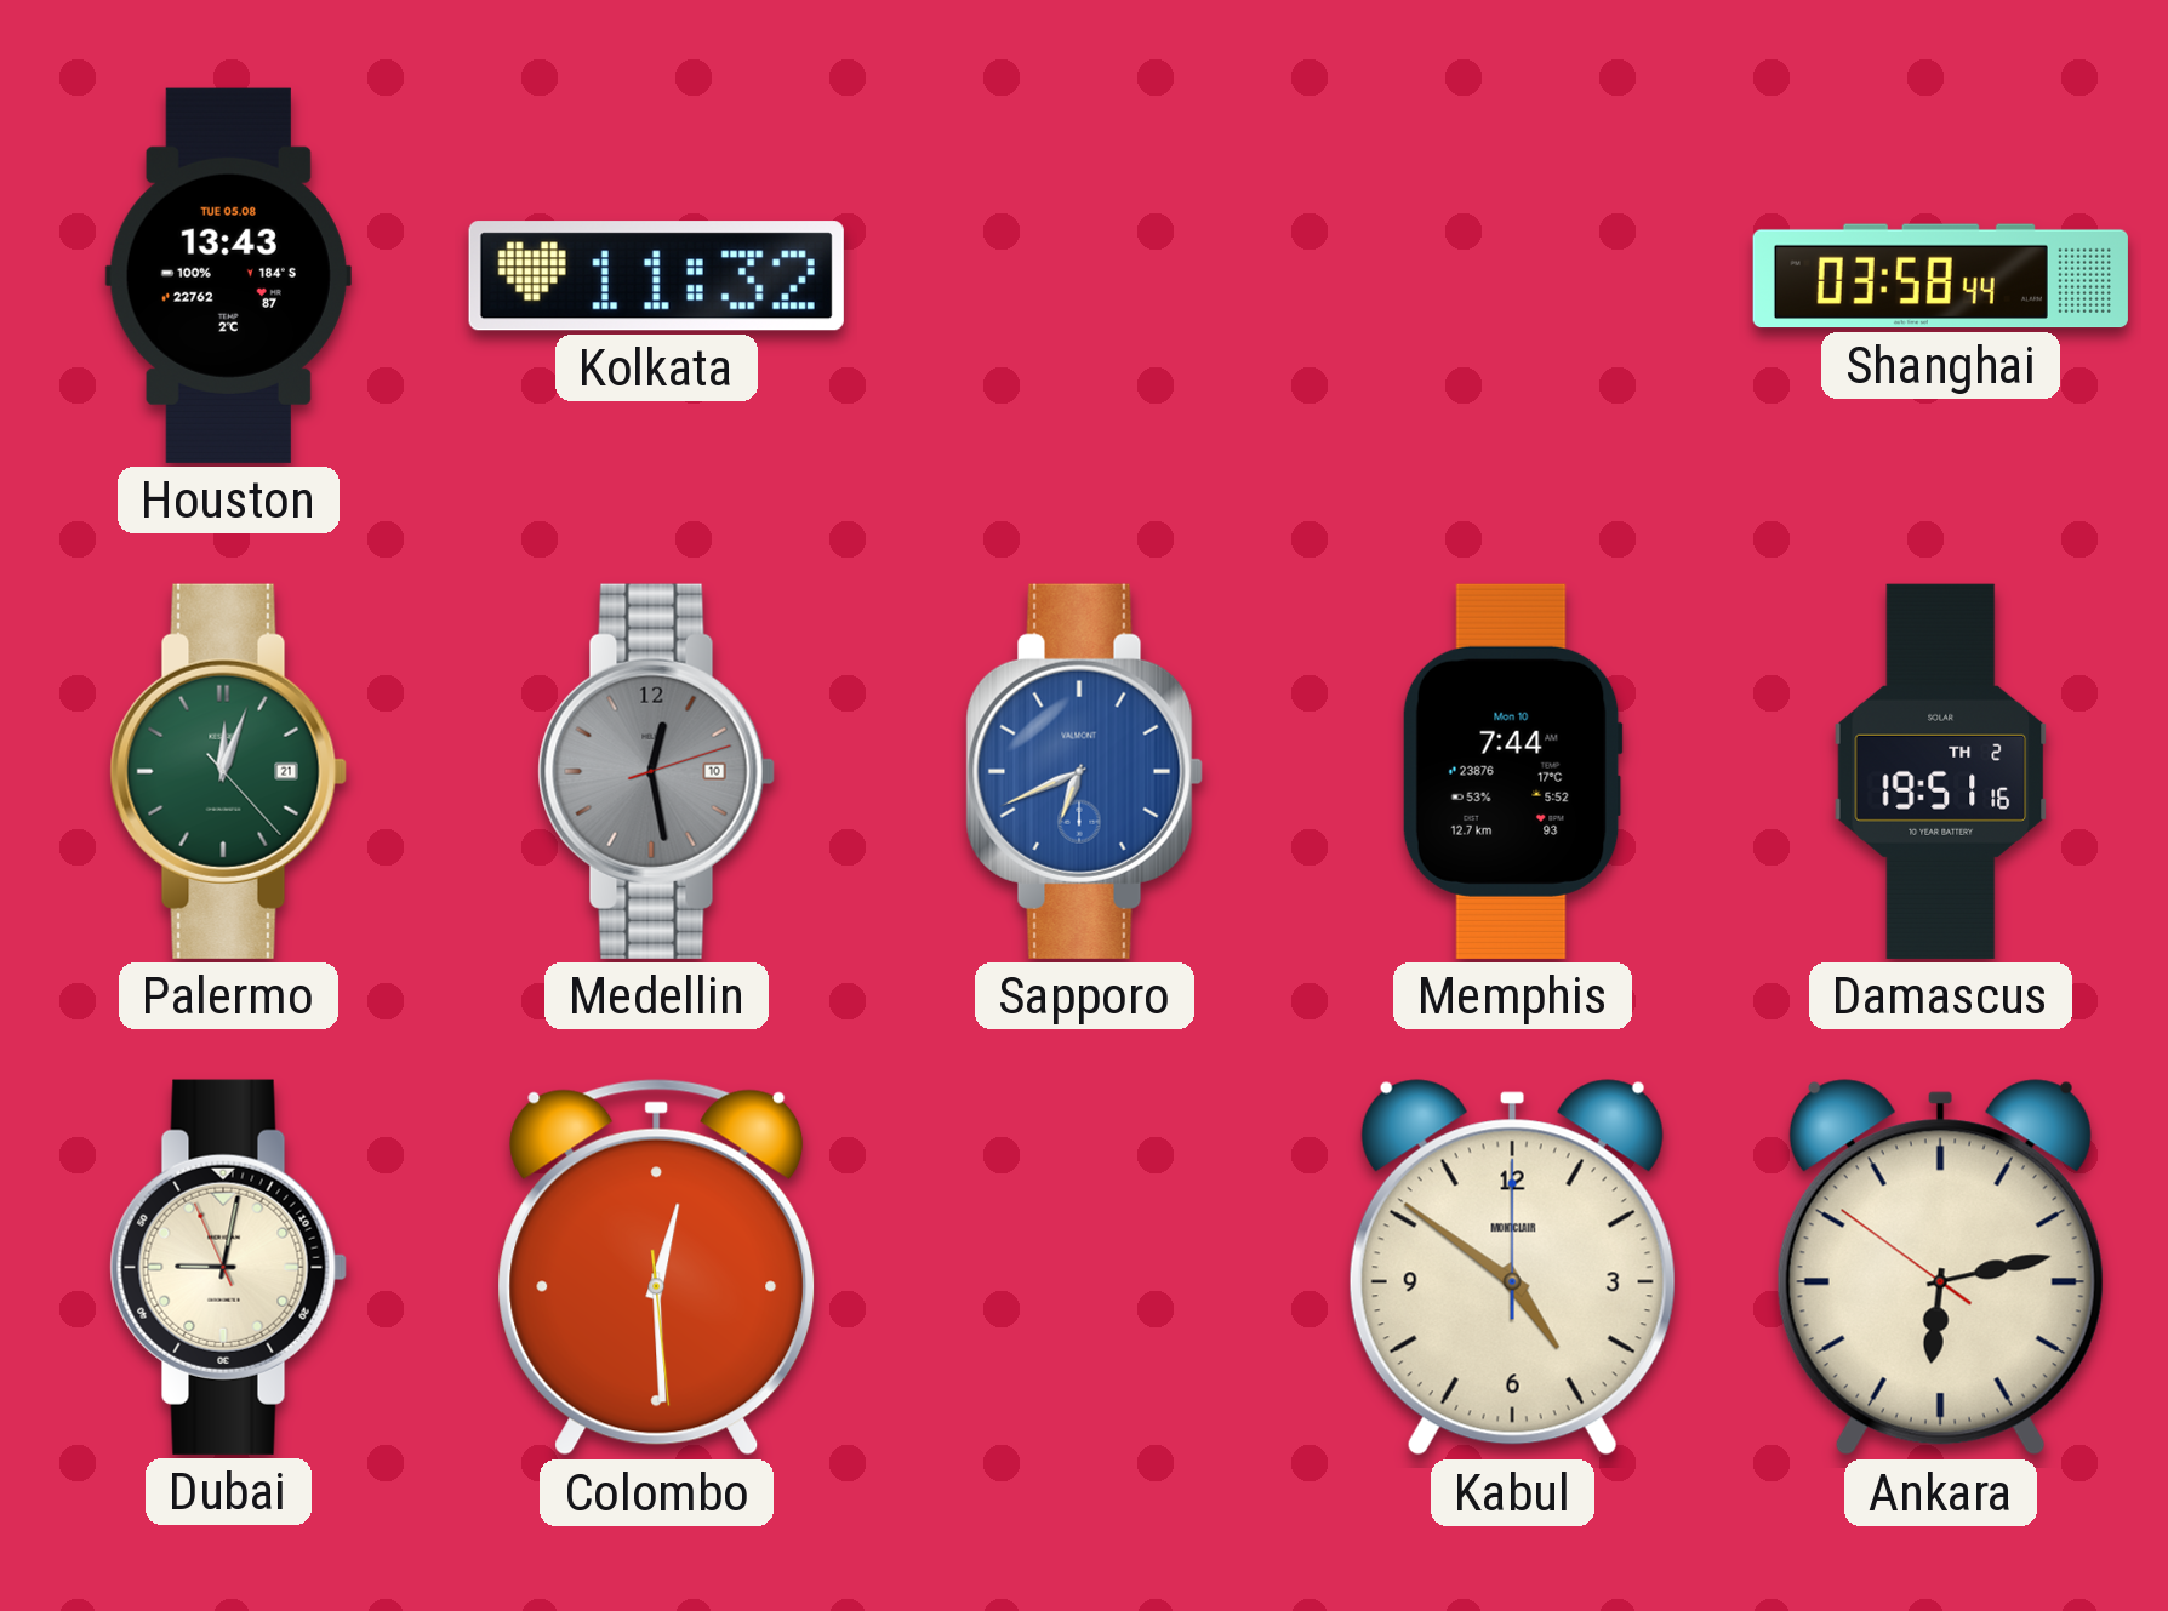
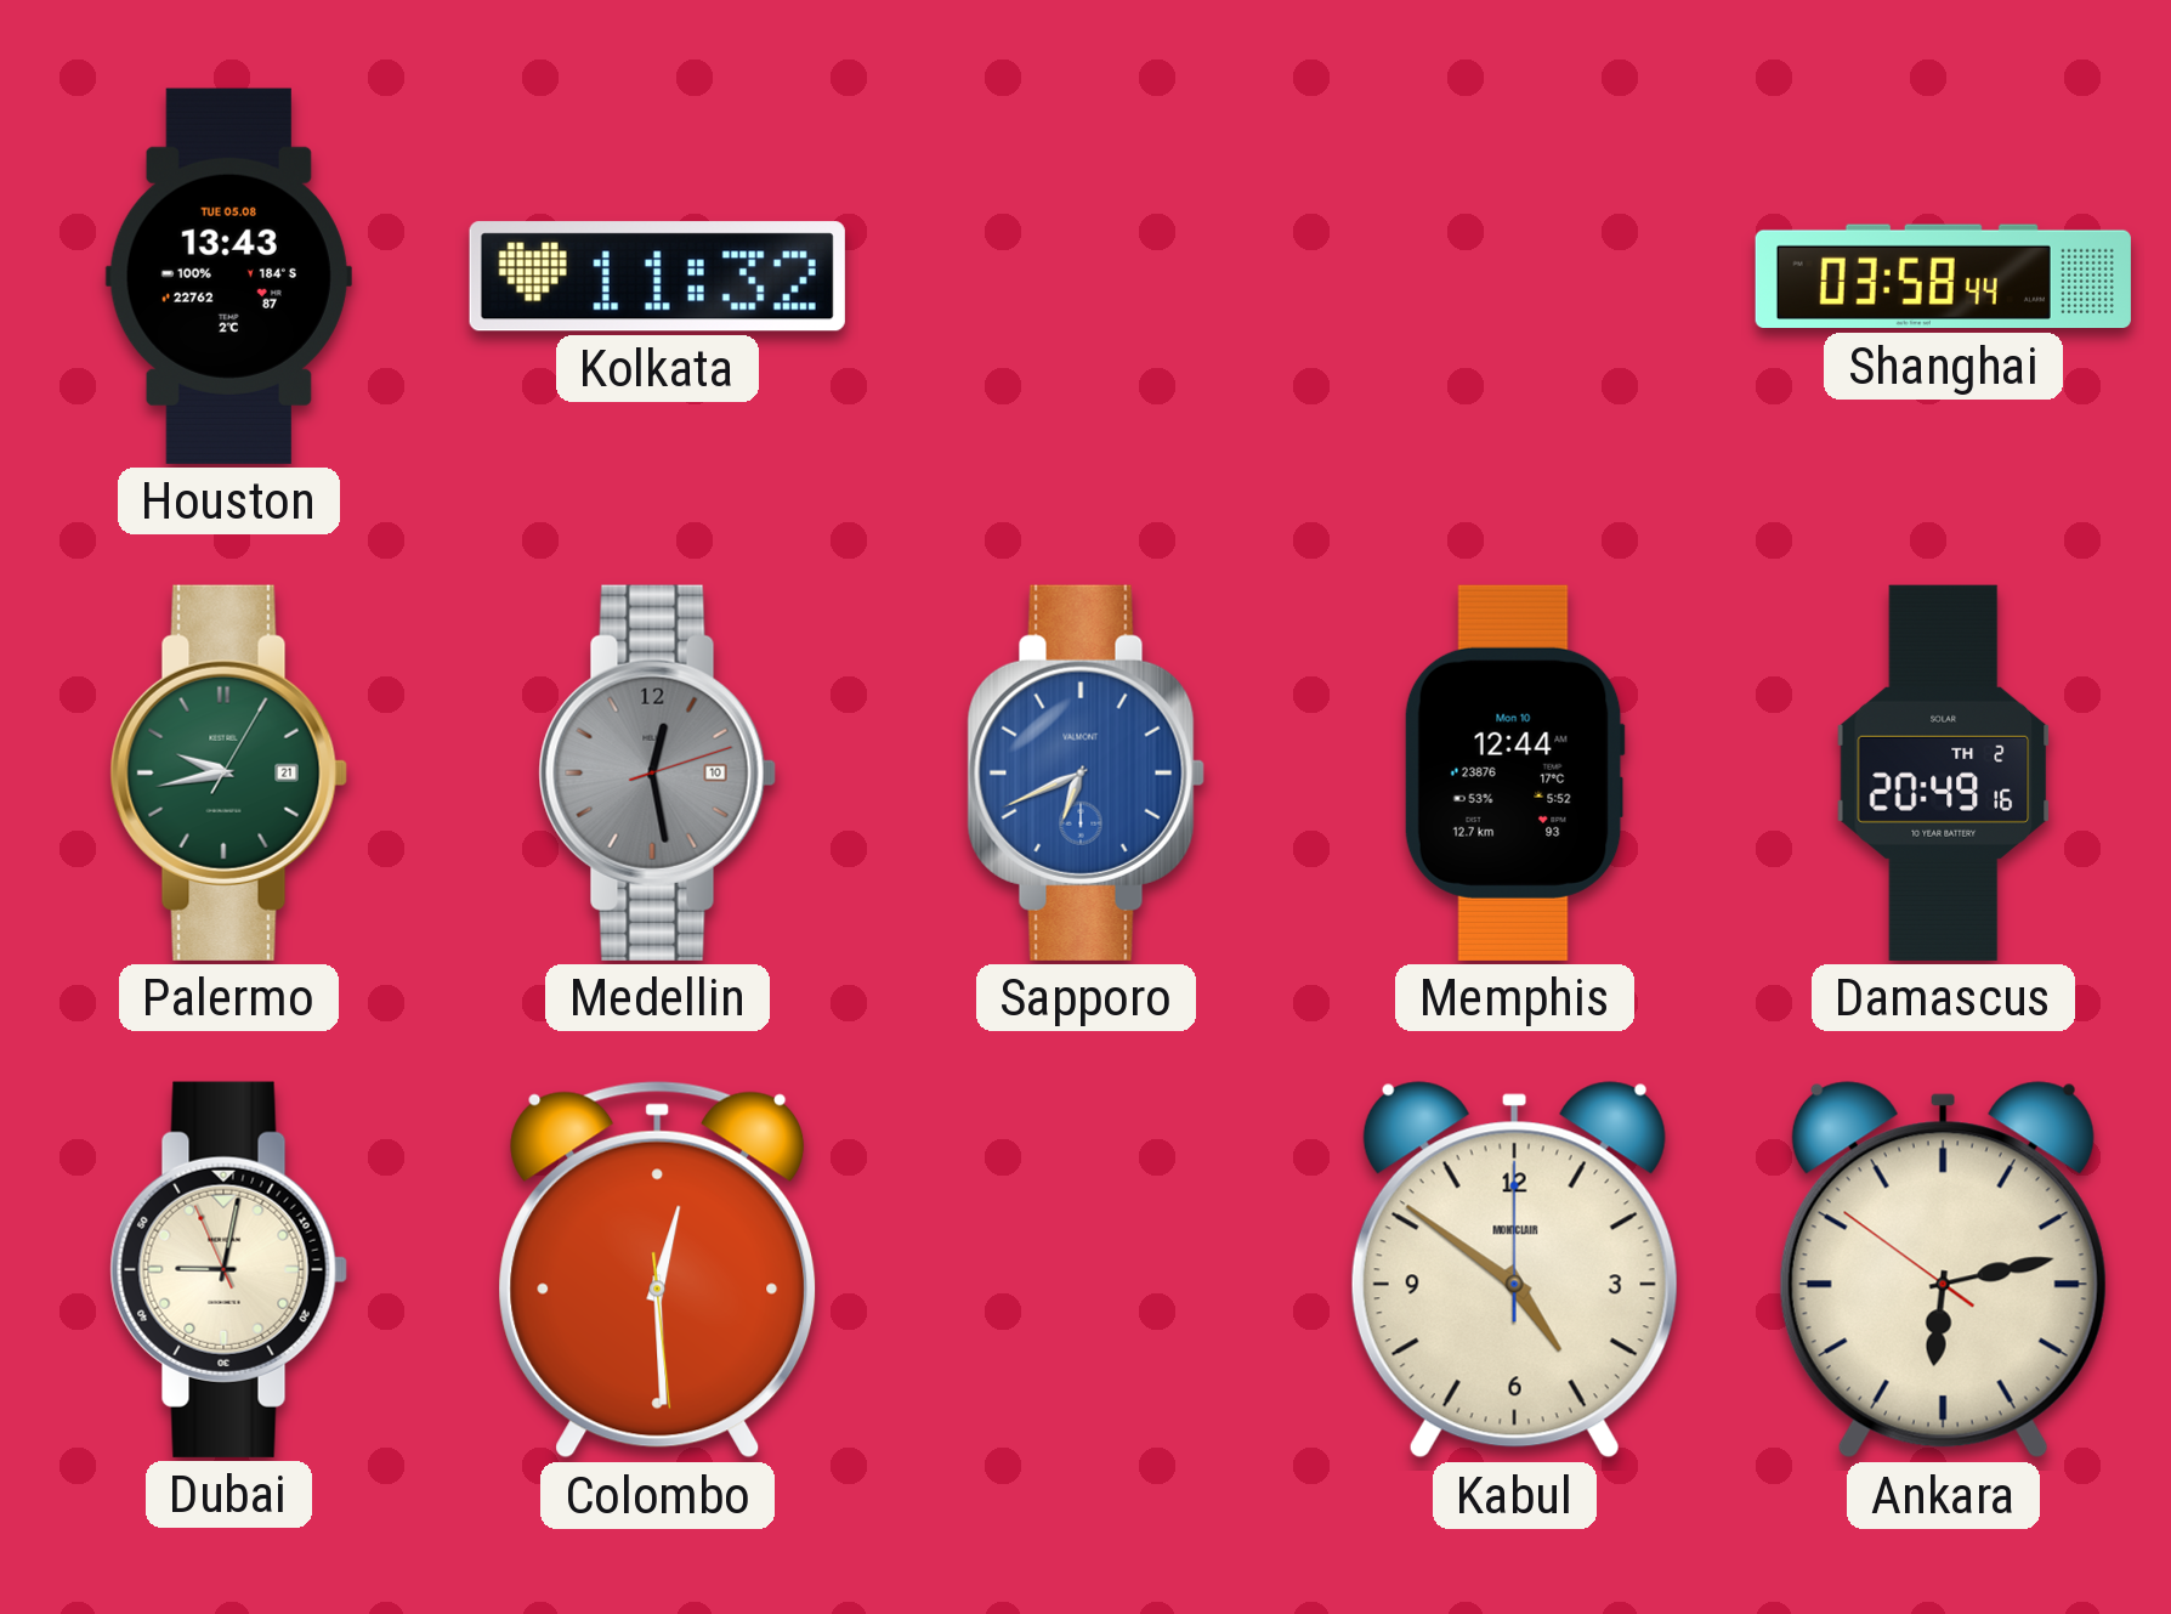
Palermo: 12:03 -> 9:43
Memphis: 7:44 -> 12:44
Damascus: 19:51 -> 20:49
